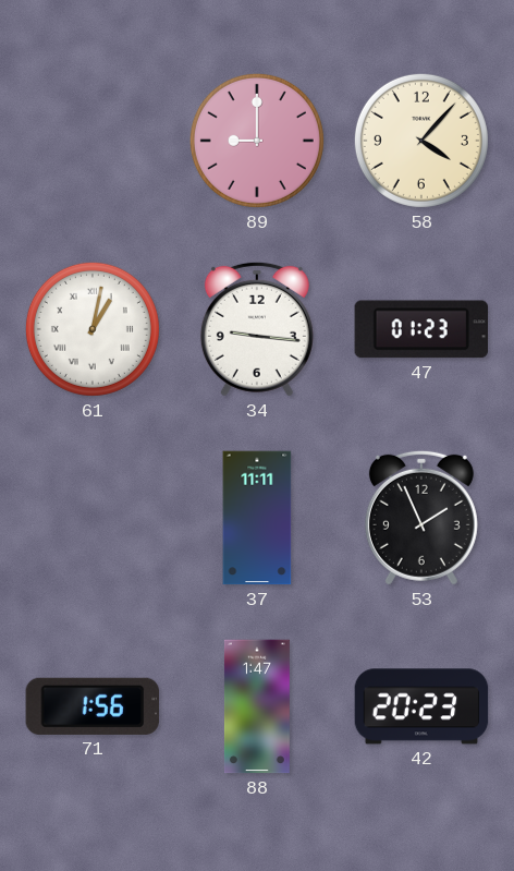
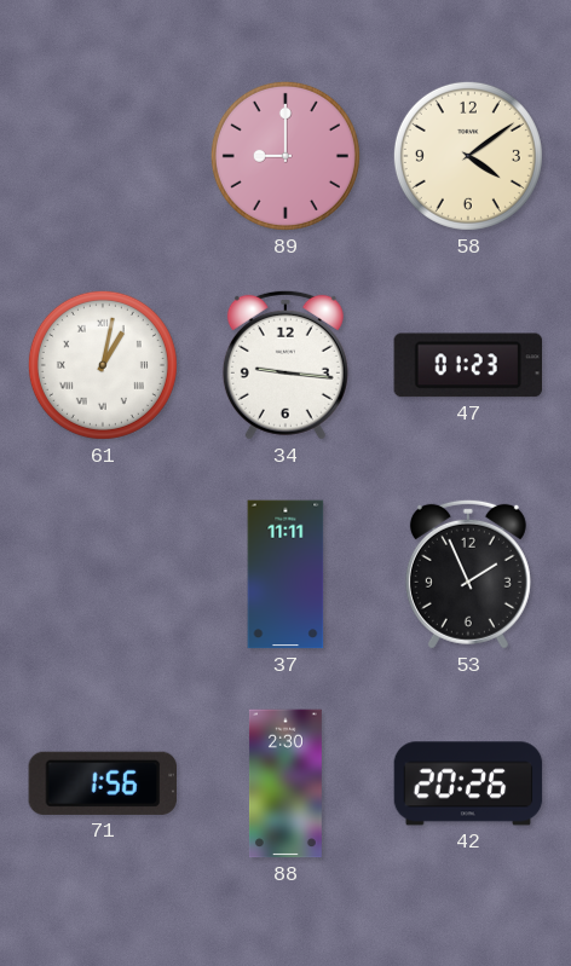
58: 4:07 -> 4:09
88: 1:47 -> 2:30
42: 20:23 -> 20:26
